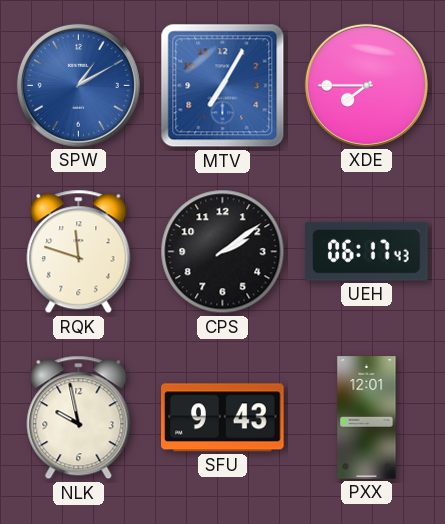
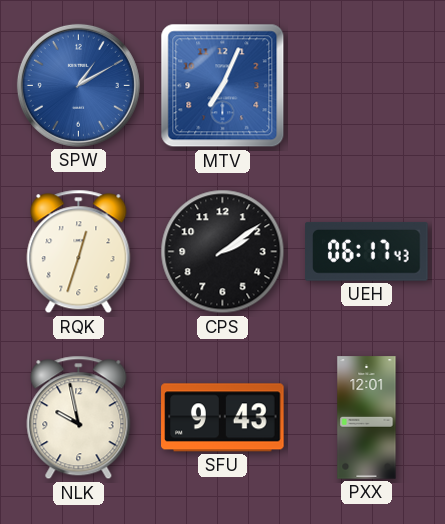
MTV: 7:05 -> 7:04
XDE: 7:45 -> none
RQK: 11:48 -> 12:33
